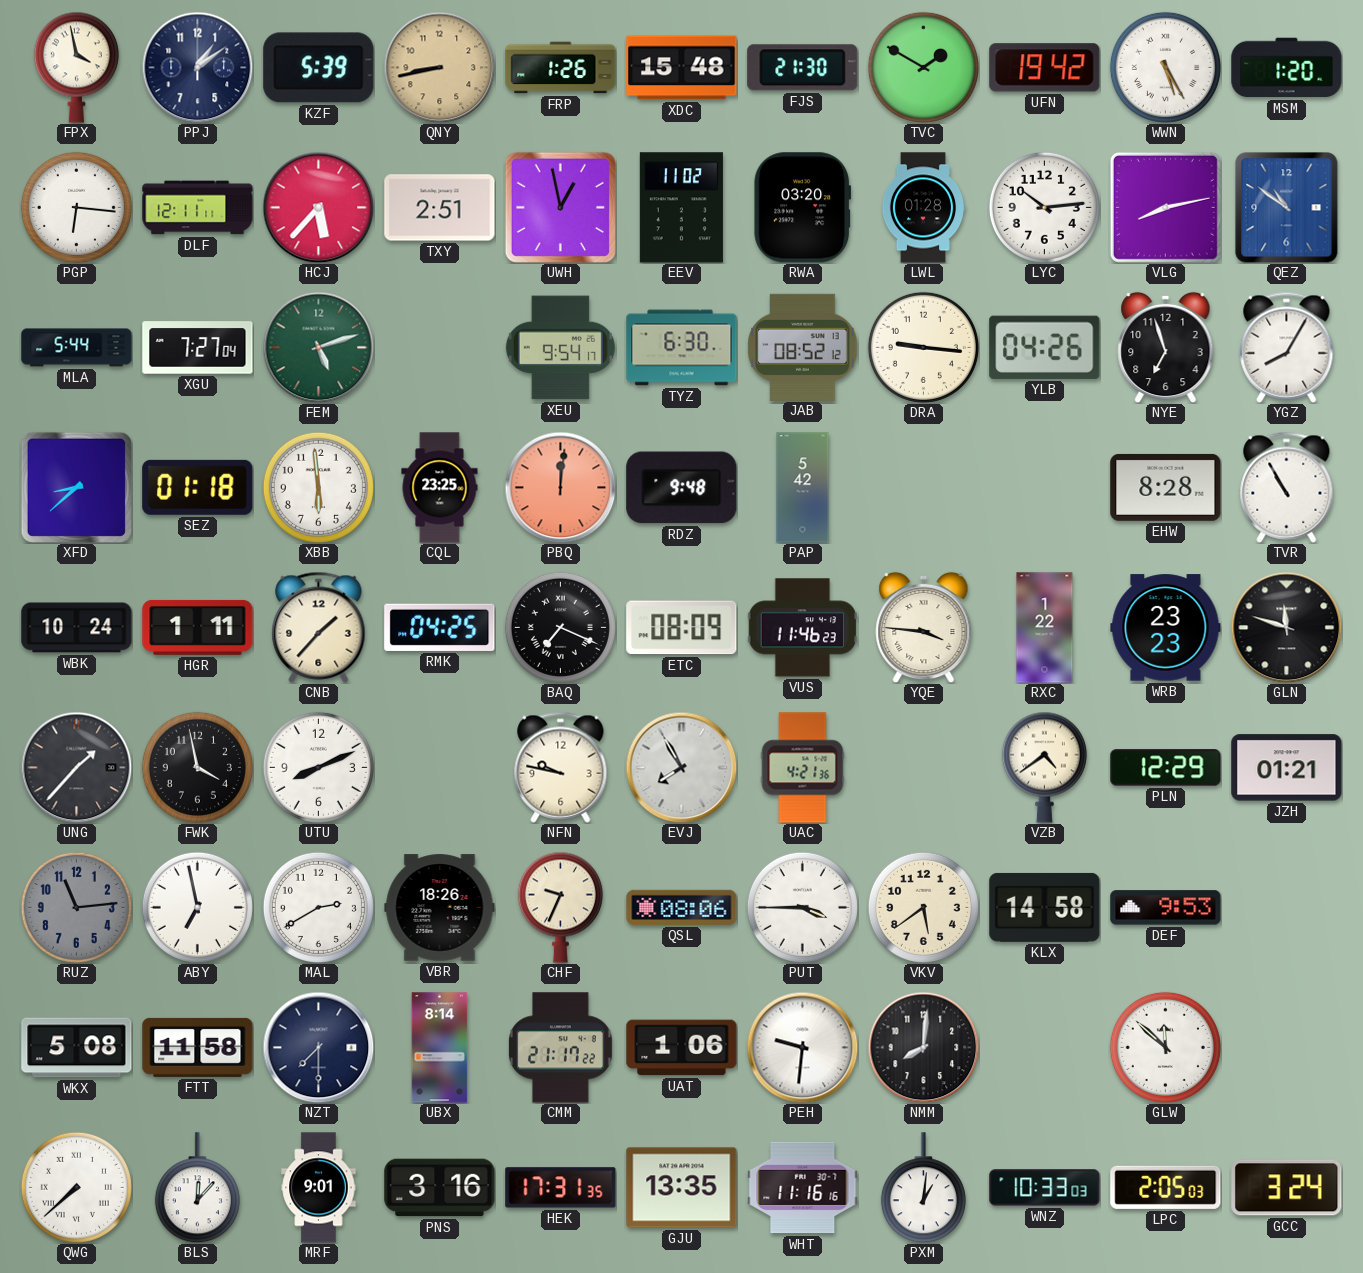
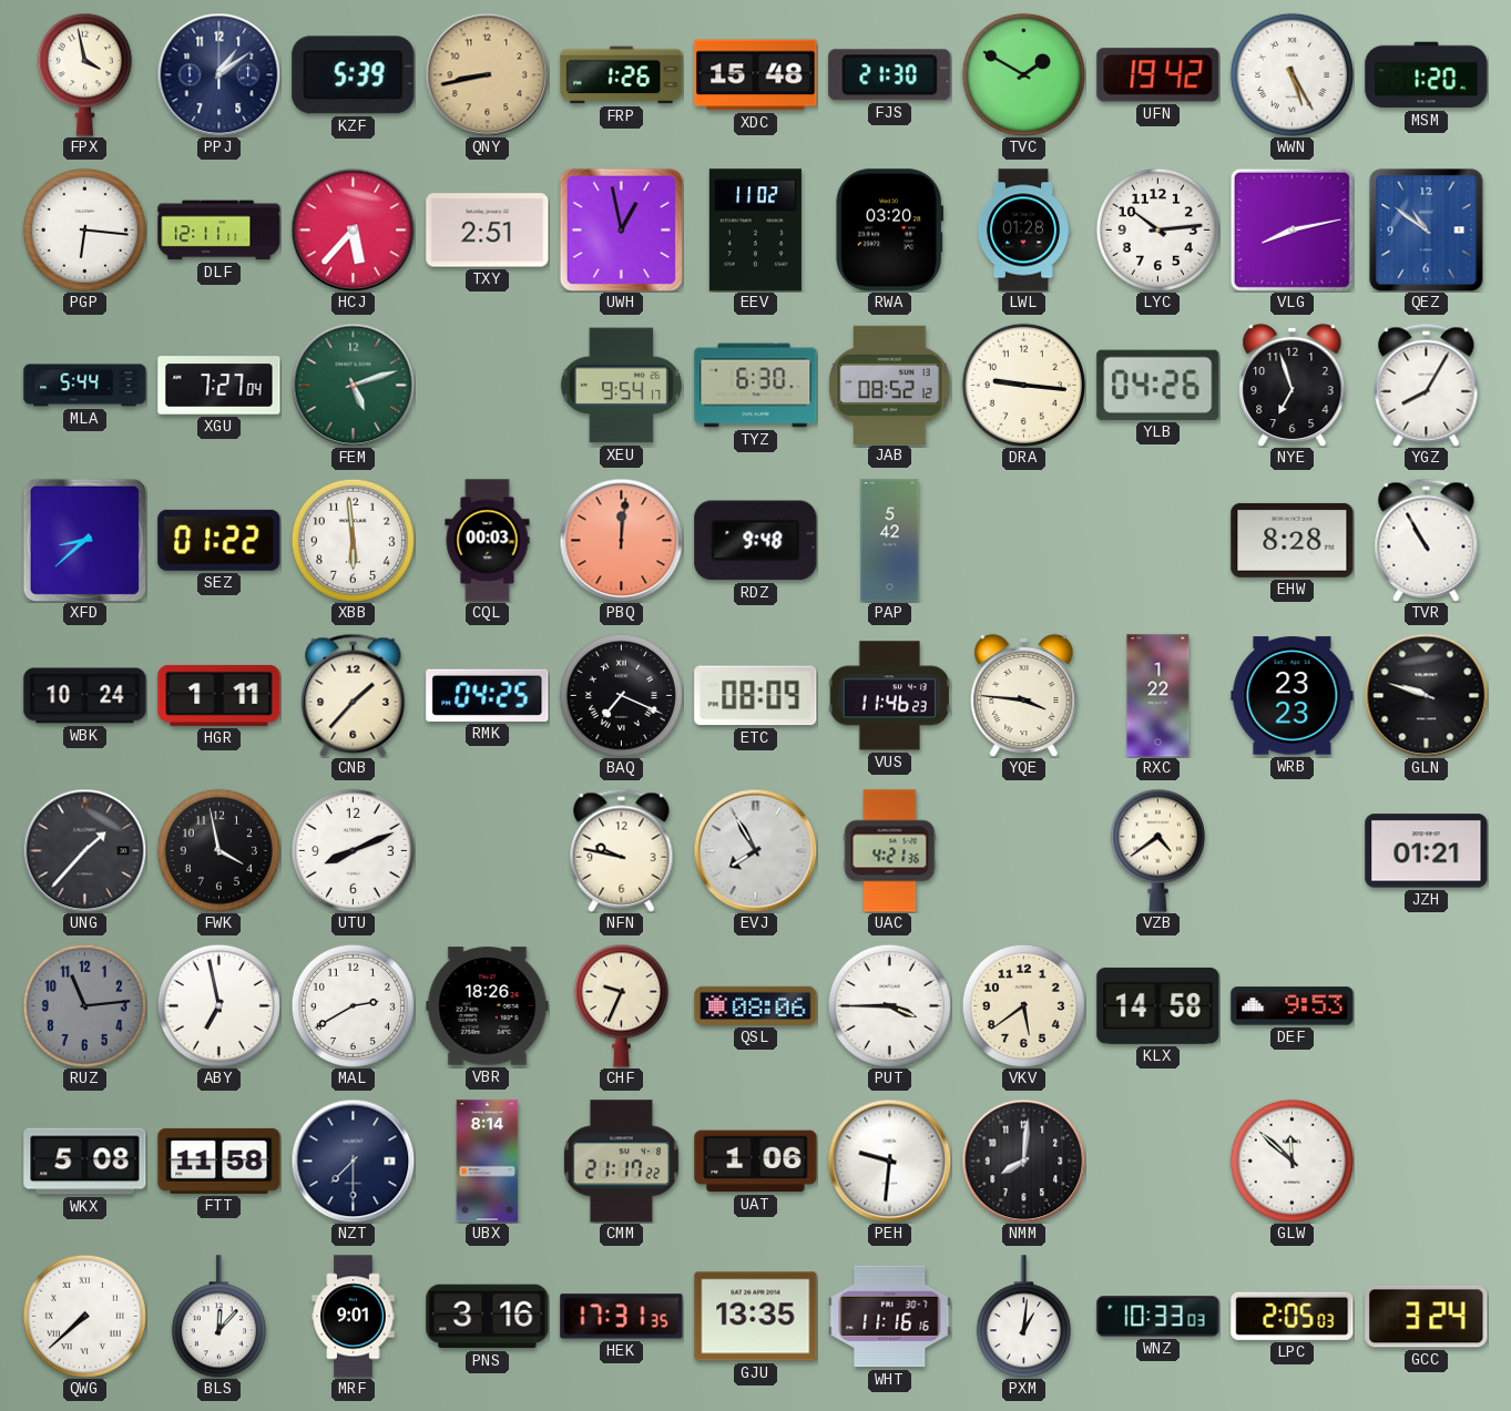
SEZ: 01:18 -> 01:22
CQL: 23:25 -> 00:03
GLN: 11:48 -> 9:48
PLN: 12:29 -> none
